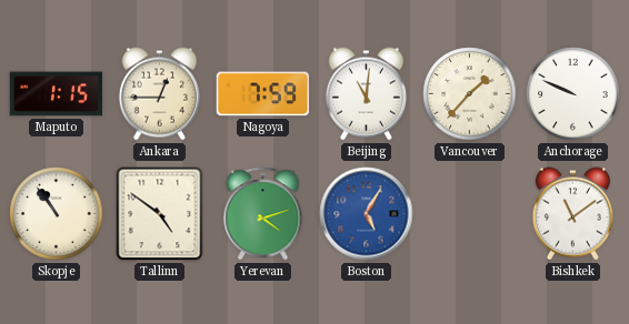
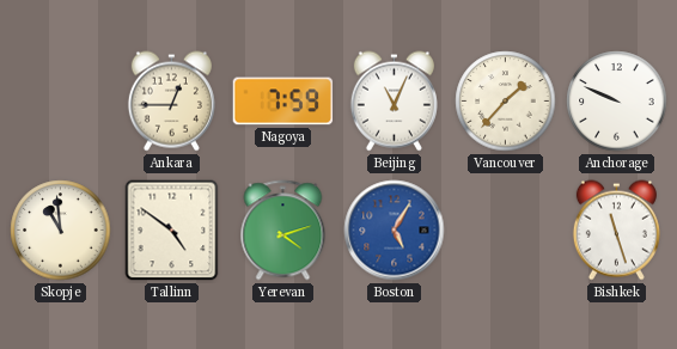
Maputo: 1:15 -> none
Beijing: 11:01 -> 11:04
Skopje: 10:54 -> 10:59
Bishkek: 11:09 -> 11:27
